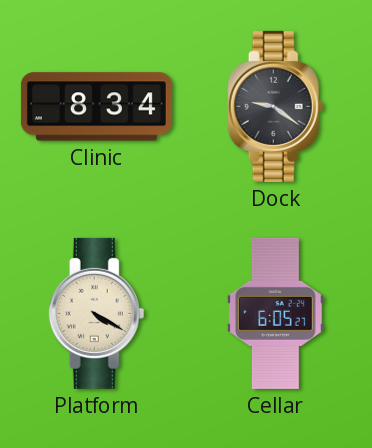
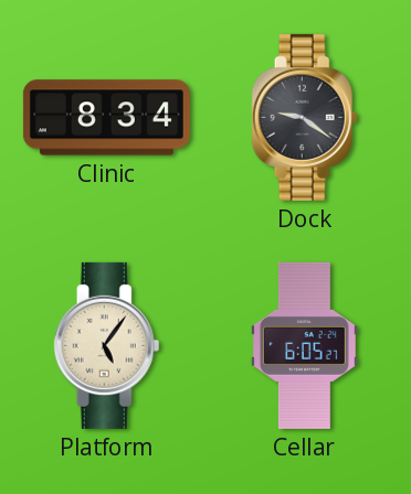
Platform: 4:20 -> 5:06
